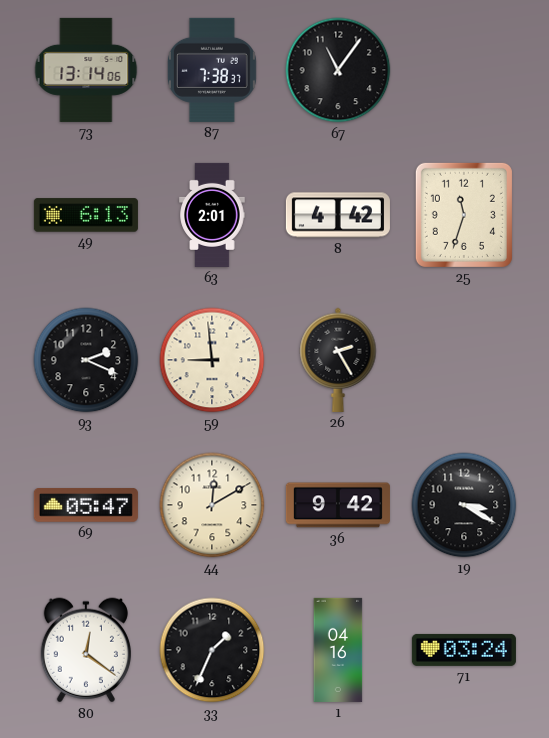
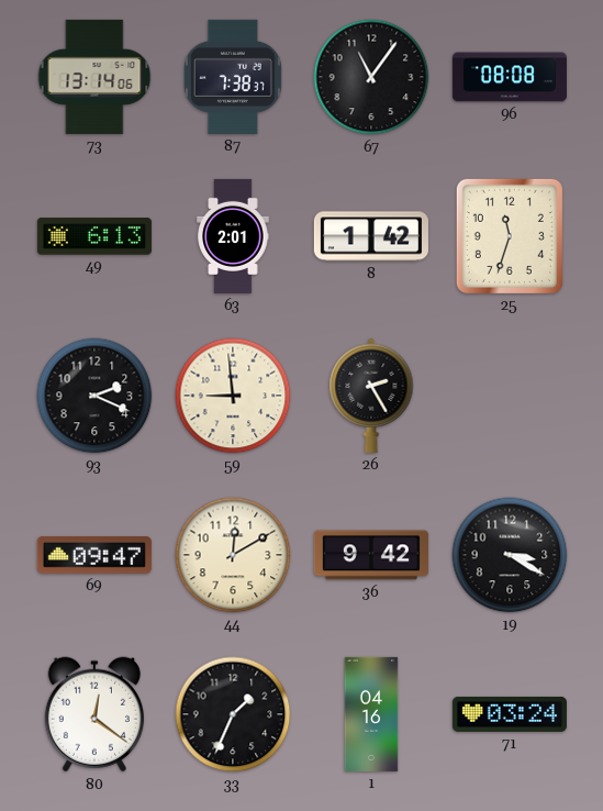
96: none -> 08:08
8: 4:42 -> 1:42
69: 05:47 -> 09:47
